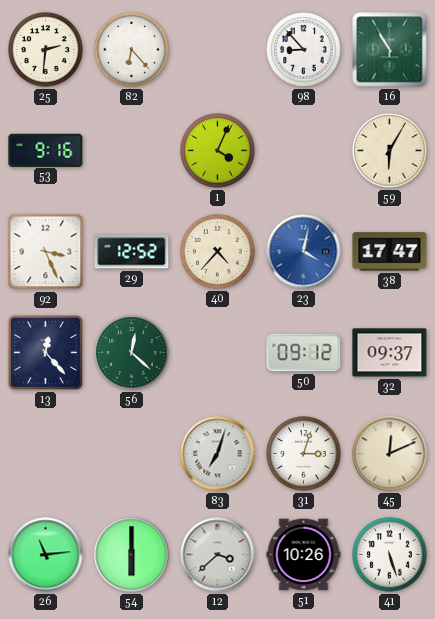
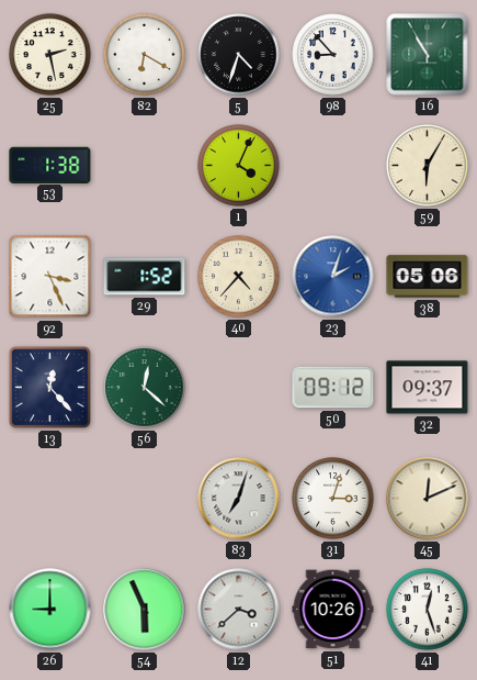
25: 2:31 -> 2:28
82: 6:23 -> 6:20
5: none -> 4:33
53: 9:16 -> 1:38
29: 12:52 -> 1:52
23: 4:02 -> 2:03
38: 17:47 -> 05:06
26: 11:14 -> 9:00
54: 6:00 -> 5:56
41: 5:27 -> 12:27
